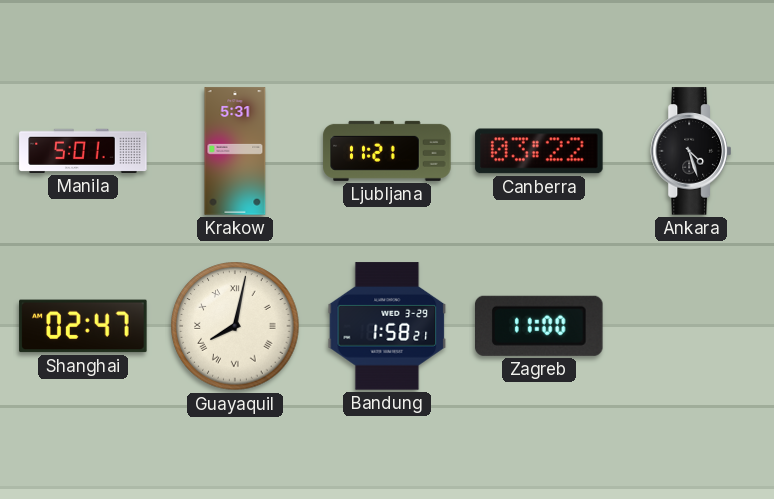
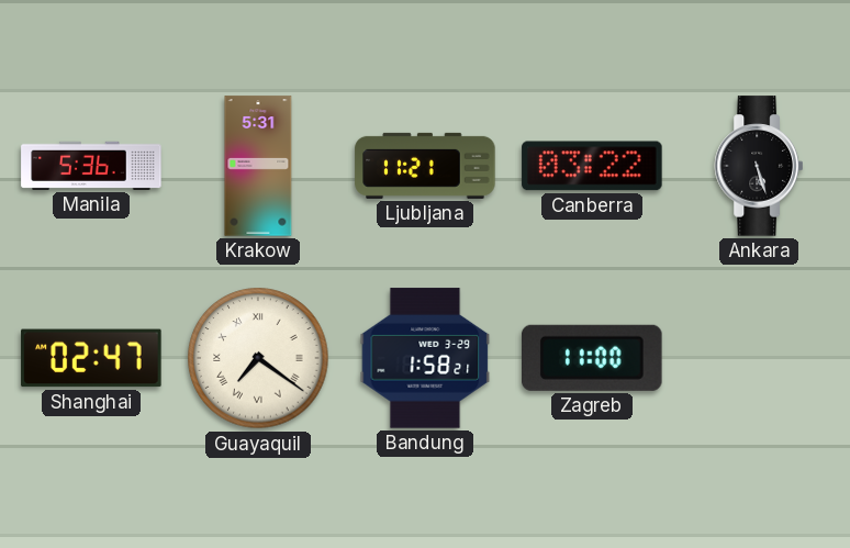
Manila: 5:01 -> 5:36
Ankara: 4:27 -> 5:27
Guayaquil: 8:02 -> 7:21
